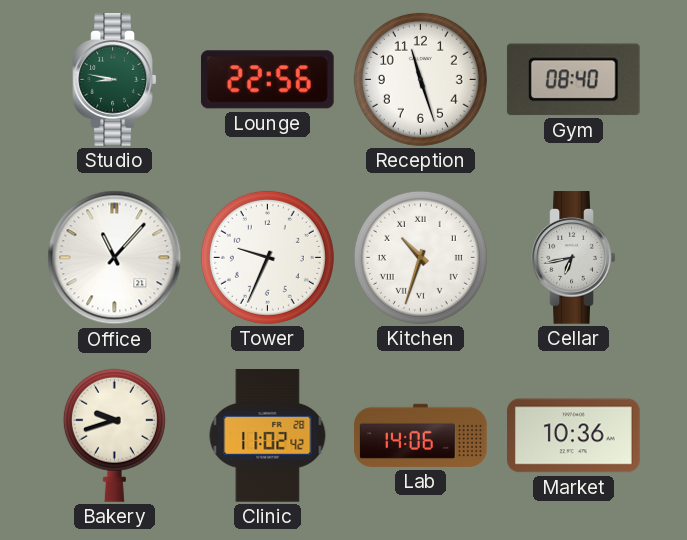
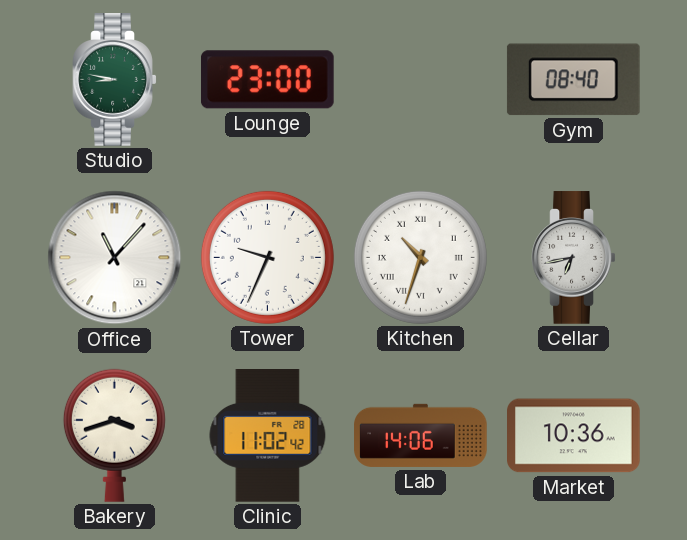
Lounge: 22:56 -> 23:00
Reception: 11:27 -> none
Bakery: 9:42 -> 3:42
